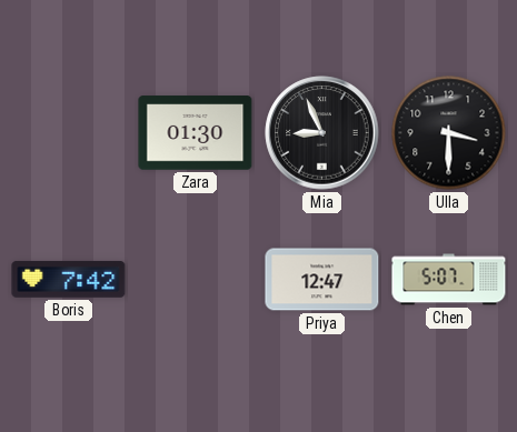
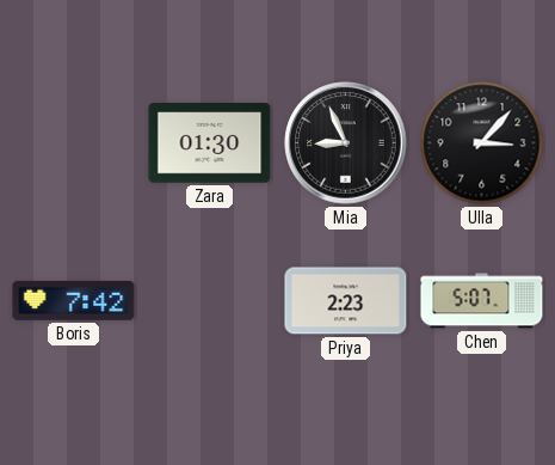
Ulla: 3:30 -> 3:07
Priya: 12:47 -> 2:23
